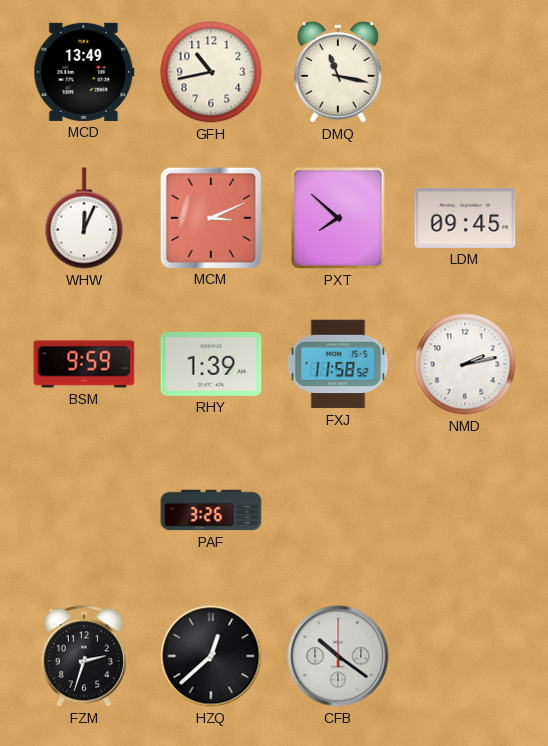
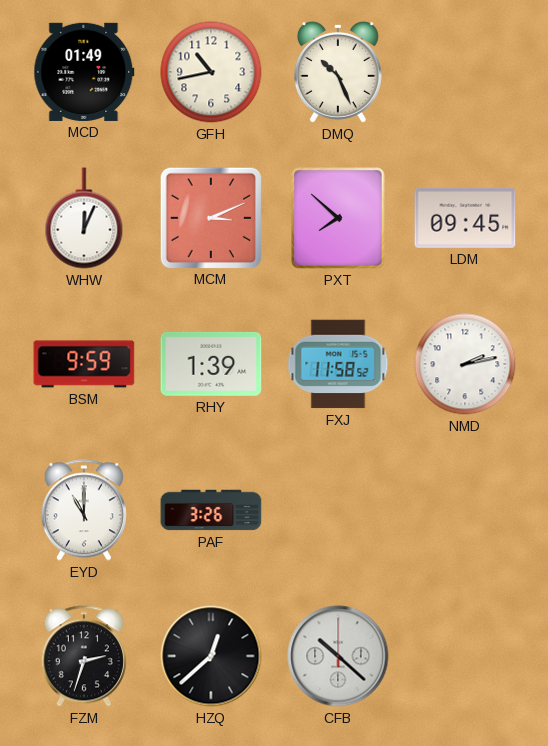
MCD: 13:49 -> 01:49
DMQ: 11:17 -> 10:26
EYD: none -> 11:00
CFB: 10:21 -> 10:22
